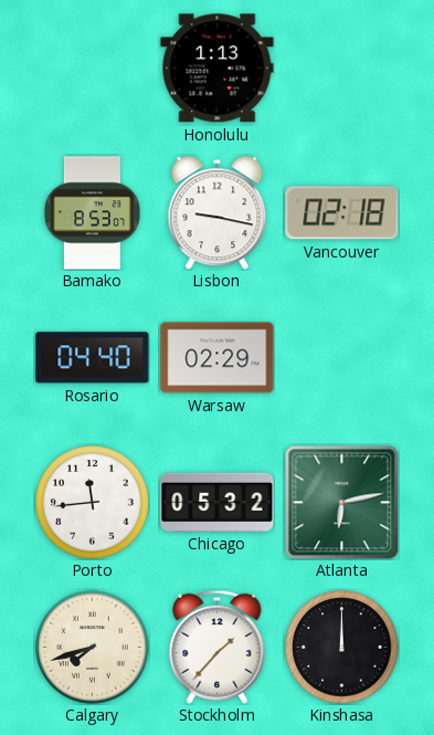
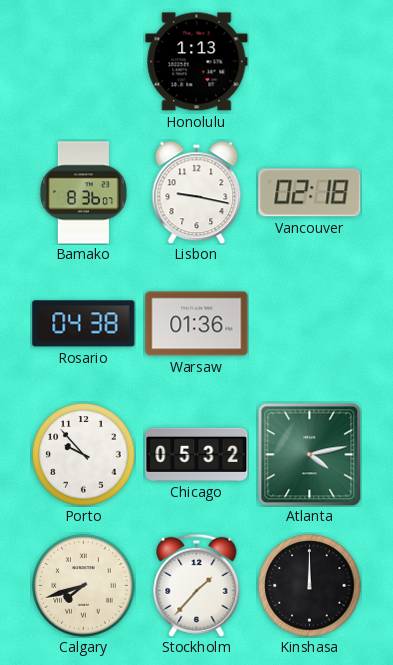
Bamako: 8:53 -> 8:36
Rosario: 04:40 -> 04:38
Warsaw: 02:29 -> 01:36
Porto: 11:44 -> 9:53
Atlanta: 6:13 -> 4:13
